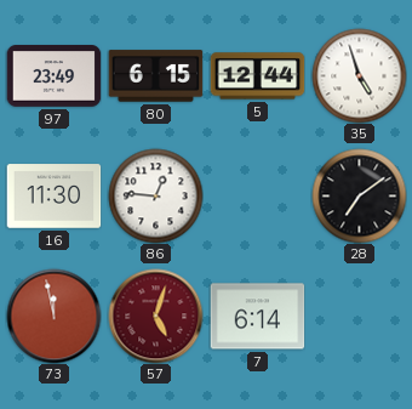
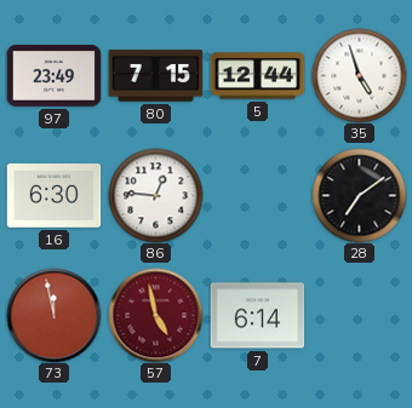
80: 6:15 -> 7:15
16: 11:30 -> 6:30
57: 5:03 -> 4:58
